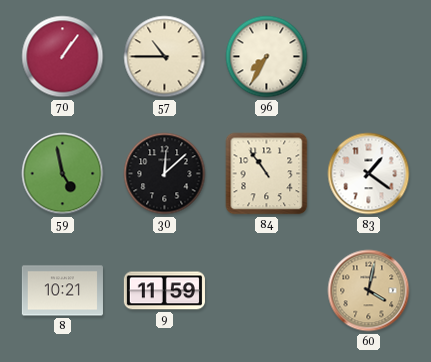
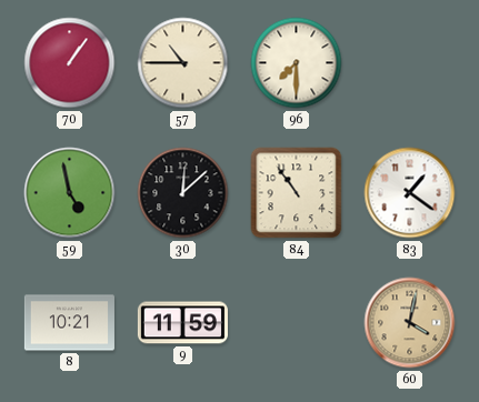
96: 7:35 -> 7:30
